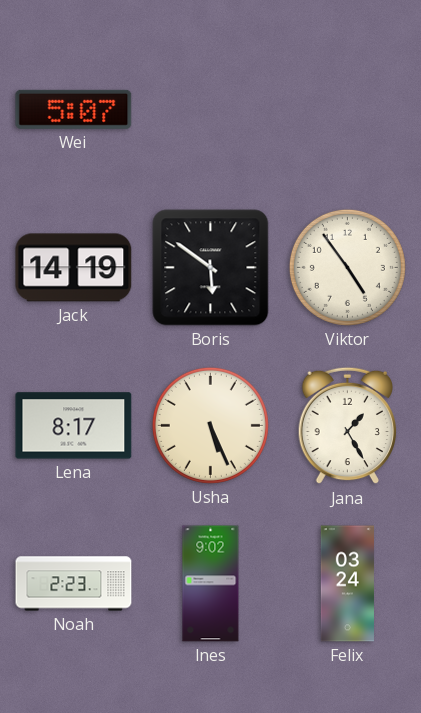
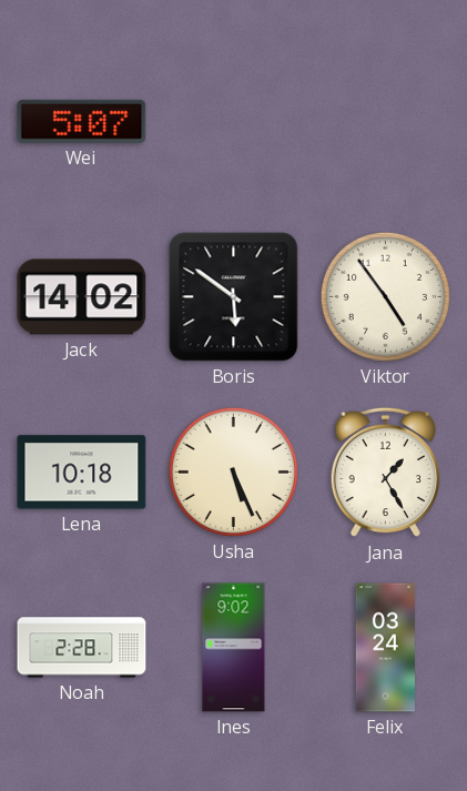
Jack: 14:19 -> 14:02
Lena: 8:17 -> 10:18
Noah: 2:23 -> 2:28
